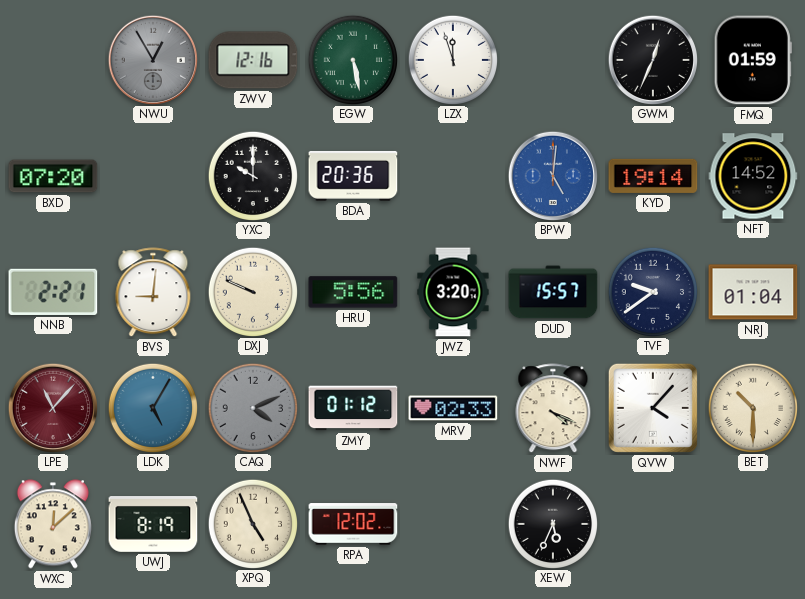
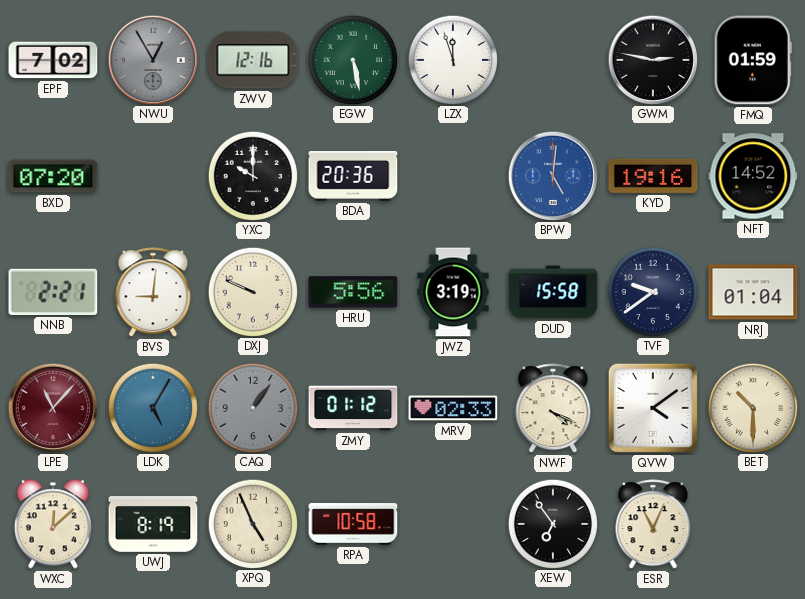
EPF: none -> 7:02
GWM: 12:34 -> 2:47
KYD: 19:14 -> 19:16
JWZ: 3:20 -> 3:19
DUD: 15:57 -> 15:58
CAQ: 4:11 -> 1:06
QVW: 4:07 -> 4:09
RPA: 12:02 -> 10:58
XEW: 5:34 -> 6:54
ESR: none -> 11:04
